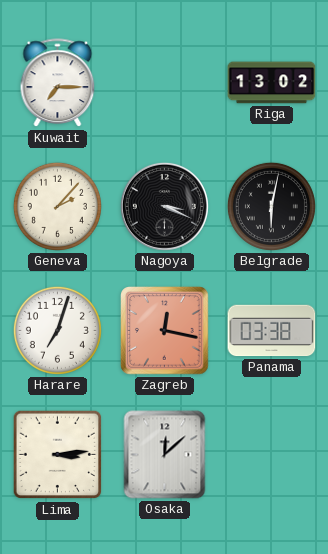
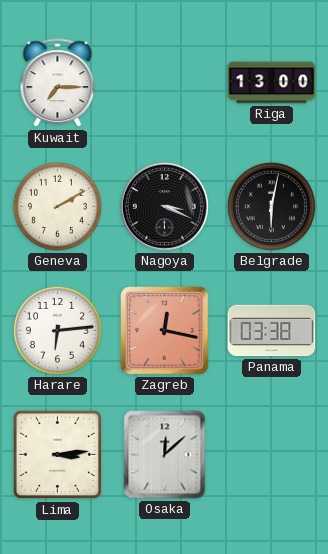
Riga: 13:02 -> 13:00
Geneva: 2:07 -> 2:10
Harare: 7:03 -> 6:14
